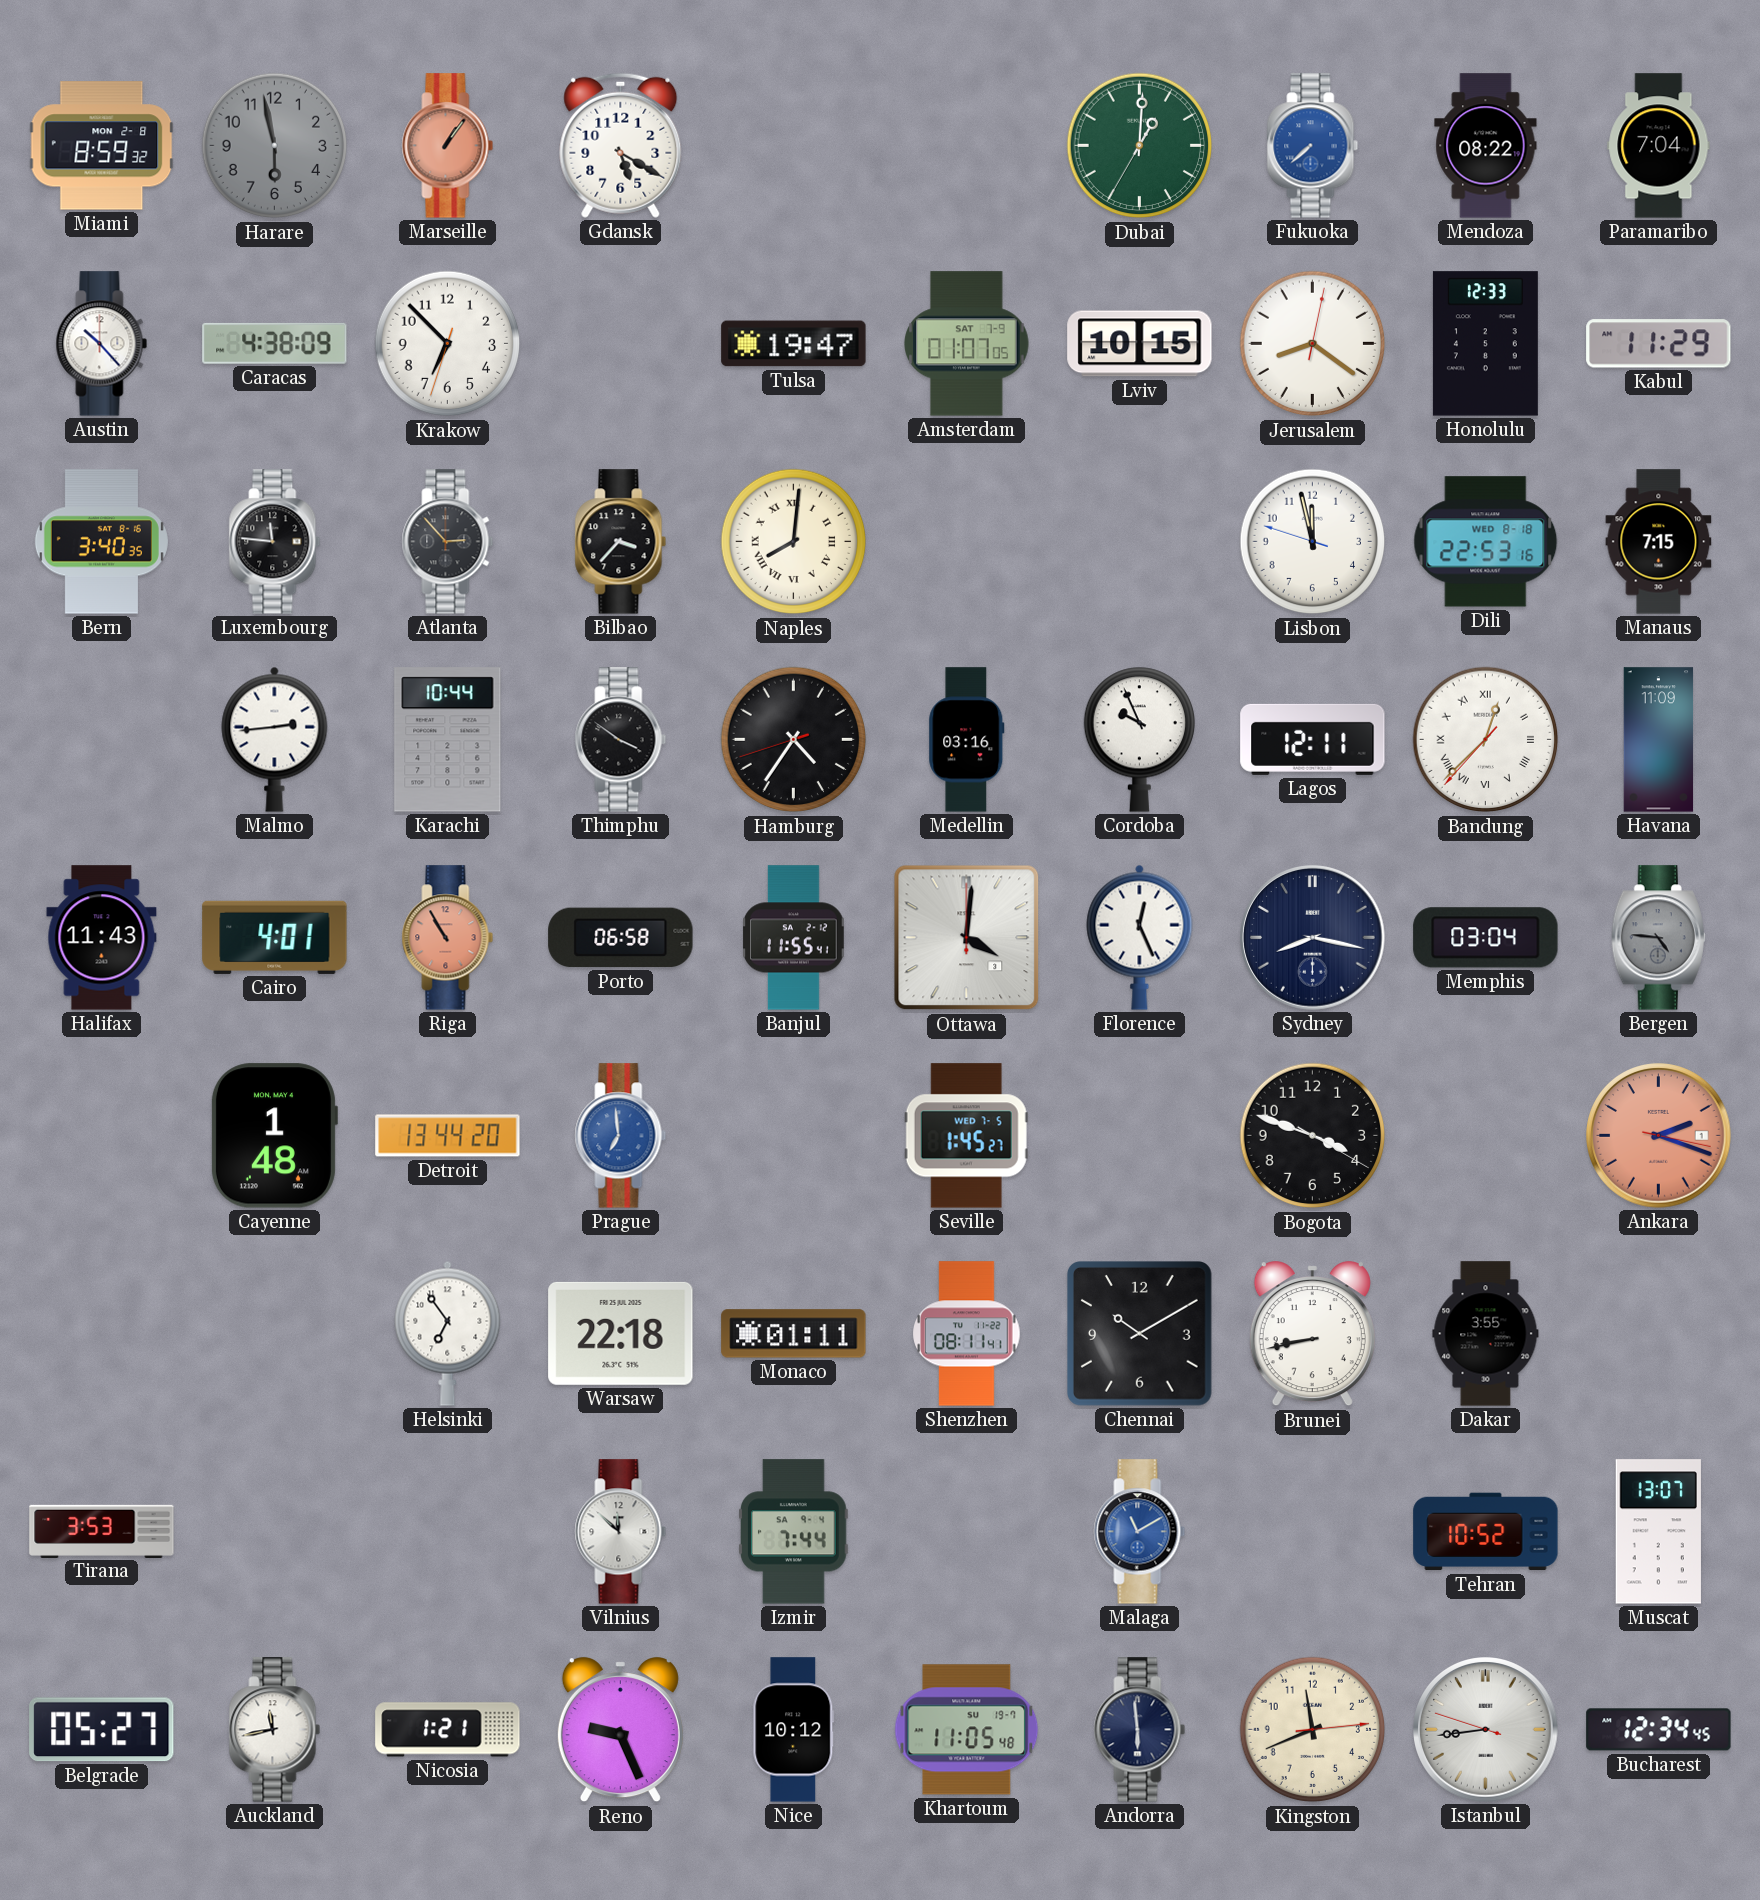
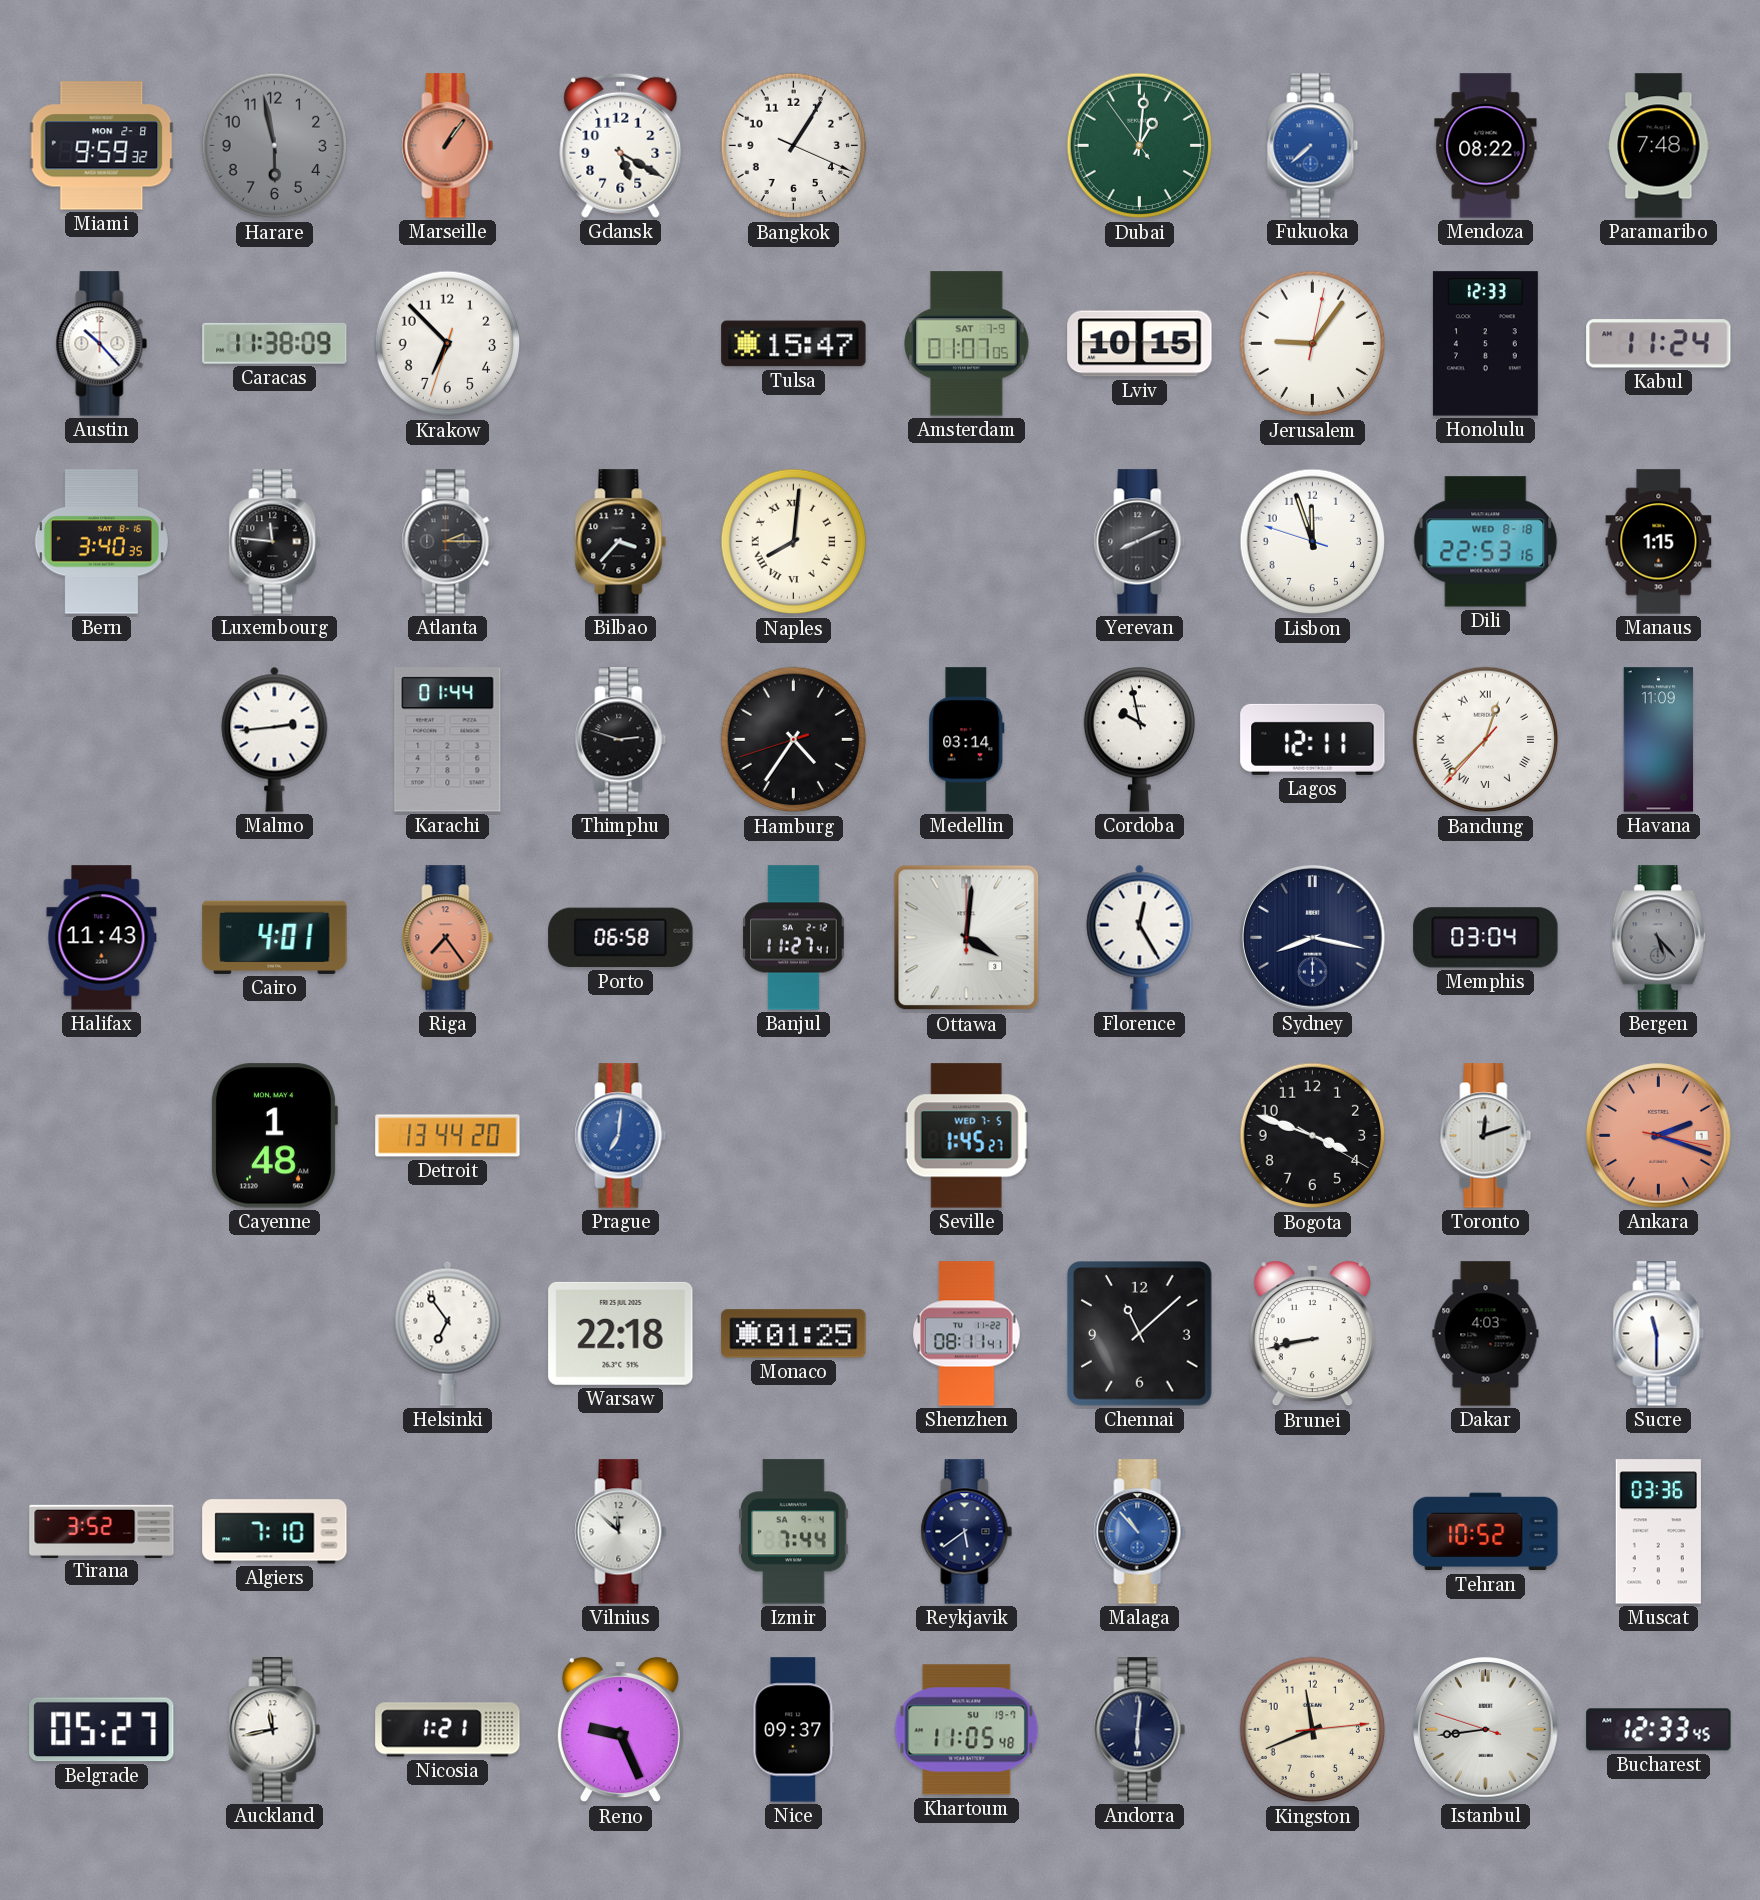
Miami: 8:59 -> 9:59
Bangkok: none -> 1:05
Dubai: 1:00:35 -> 1:00:54
Paramaribo: 7:04 -> 7:48
Caracas: 4:38 -> 11:38
Tulsa: 19:47 -> 15:47
Jerusalem: 8:21 -> 9:06
Kabul: 11:29 -> 11:24
Atlanta: 2:53 -> 2:15
Yerevan: none -> 8:11
Lisbon: 11:57 -> 11:56
Manaus: 7:15 -> 1:15
Karachi: 10:44 -> 01:44
Thimphu: 3:51 -> 2:48
Medellin: 03:16 -> 03:14
Cordoba: 9:56 -> 9:58
Riga: 10:55 -> 7:24
Banjul: 11:55 -> 11:27
Florence: 12:26 -> 12:25
Bergen: 4:46 -> 5:23
Prague: 6:59 -> 7:01
Toronto: none -> 12:12
Monaco: 01:11 -> 01:25
Chennai: 10:10 -> 11:08
Dakar: 3:55 -> 4:03
Sucre: none -> 11:30
Tirana: 3:53 -> 3:52
Algiers: none -> 7:10
Reykjavik: none -> 5:39
Malaga: 11:10 -> 10:53
Muscat: 13:07 -> 03:36
Nice: 10:12 -> 09:37
Andorra: 5:59 -> 6:01
Bucharest: 12:34 -> 12:33
